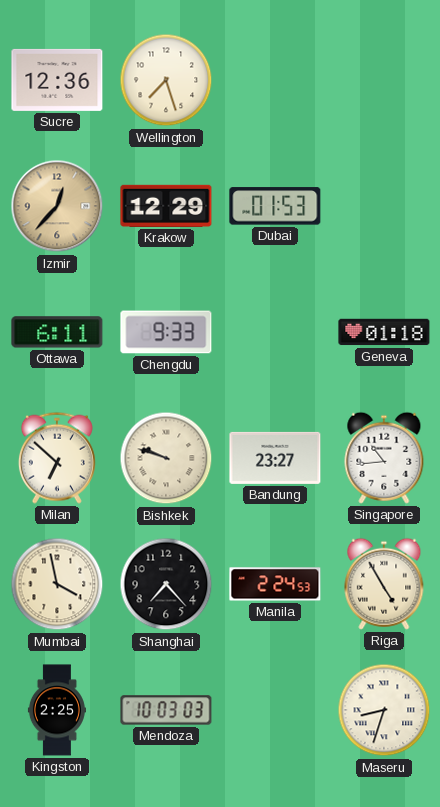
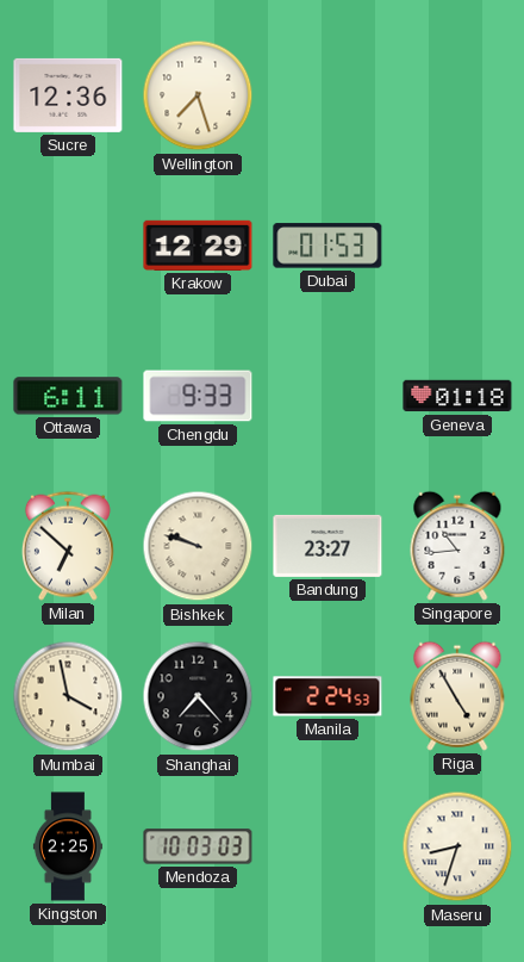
Izmir: 12:37 -> none
